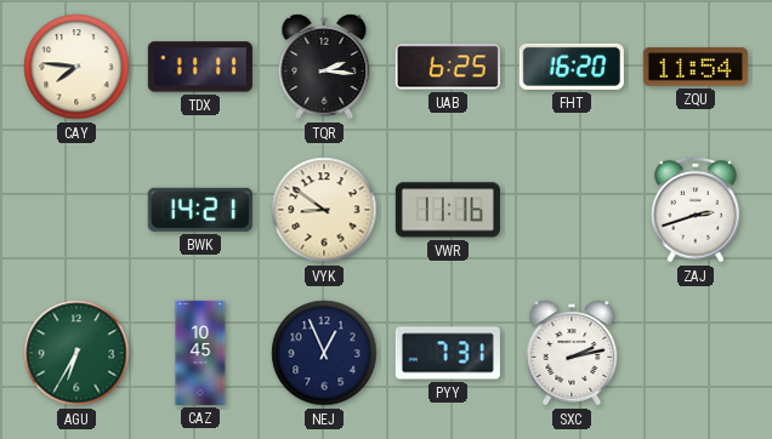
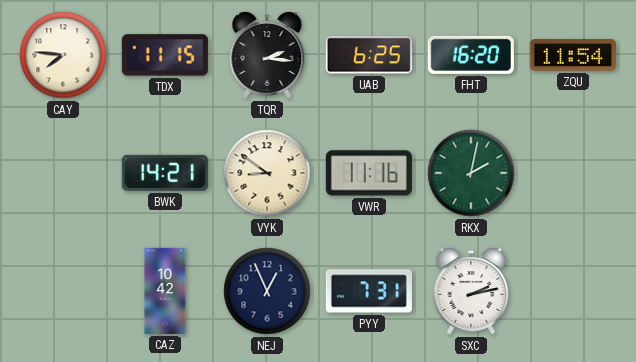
TDX: 11:11 -> 11:15
RKX: none -> 2:02
ZAJ: 2:42 -> none
AGU: 6:35 -> none
CAZ: 10:45 -> 10:42
